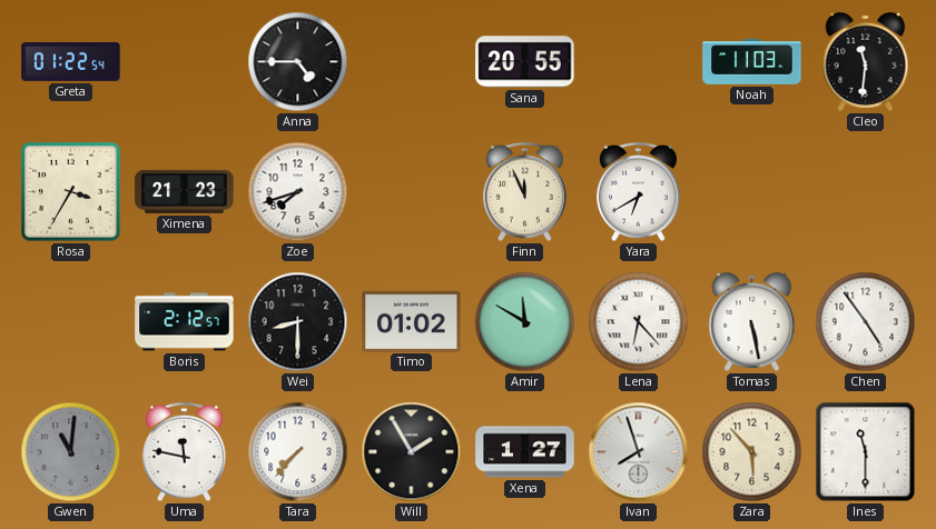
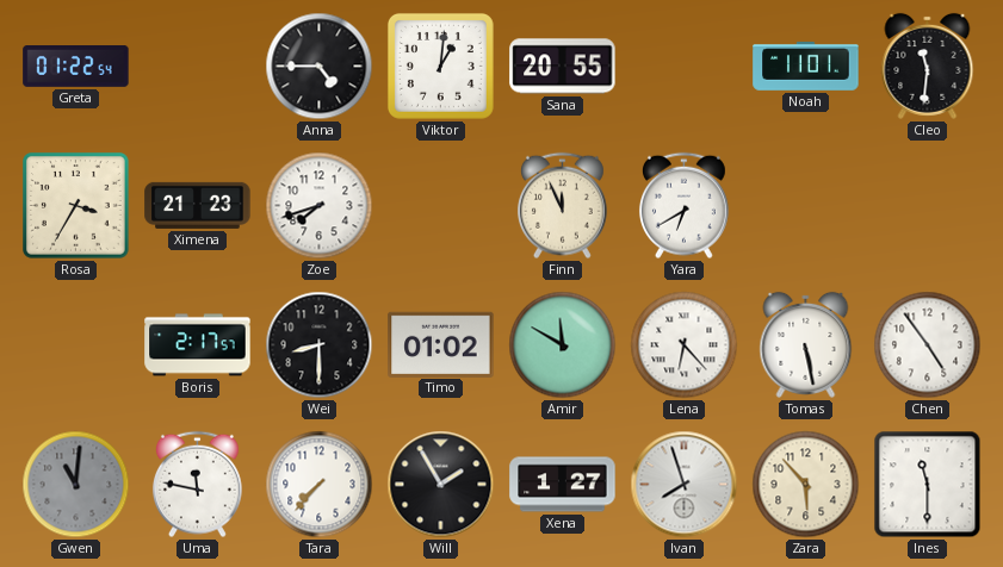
Viktor: none -> 1:01
Noah: 11:03 -> 11:01
Boris: 2:12 -> 2:17
